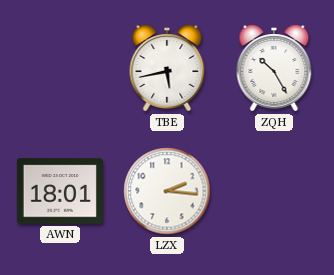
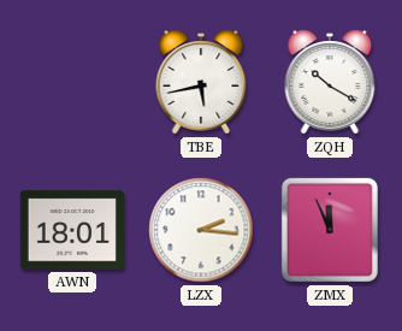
ZQH: 10:25 -> 10:20
ZMX: none -> 11:56
